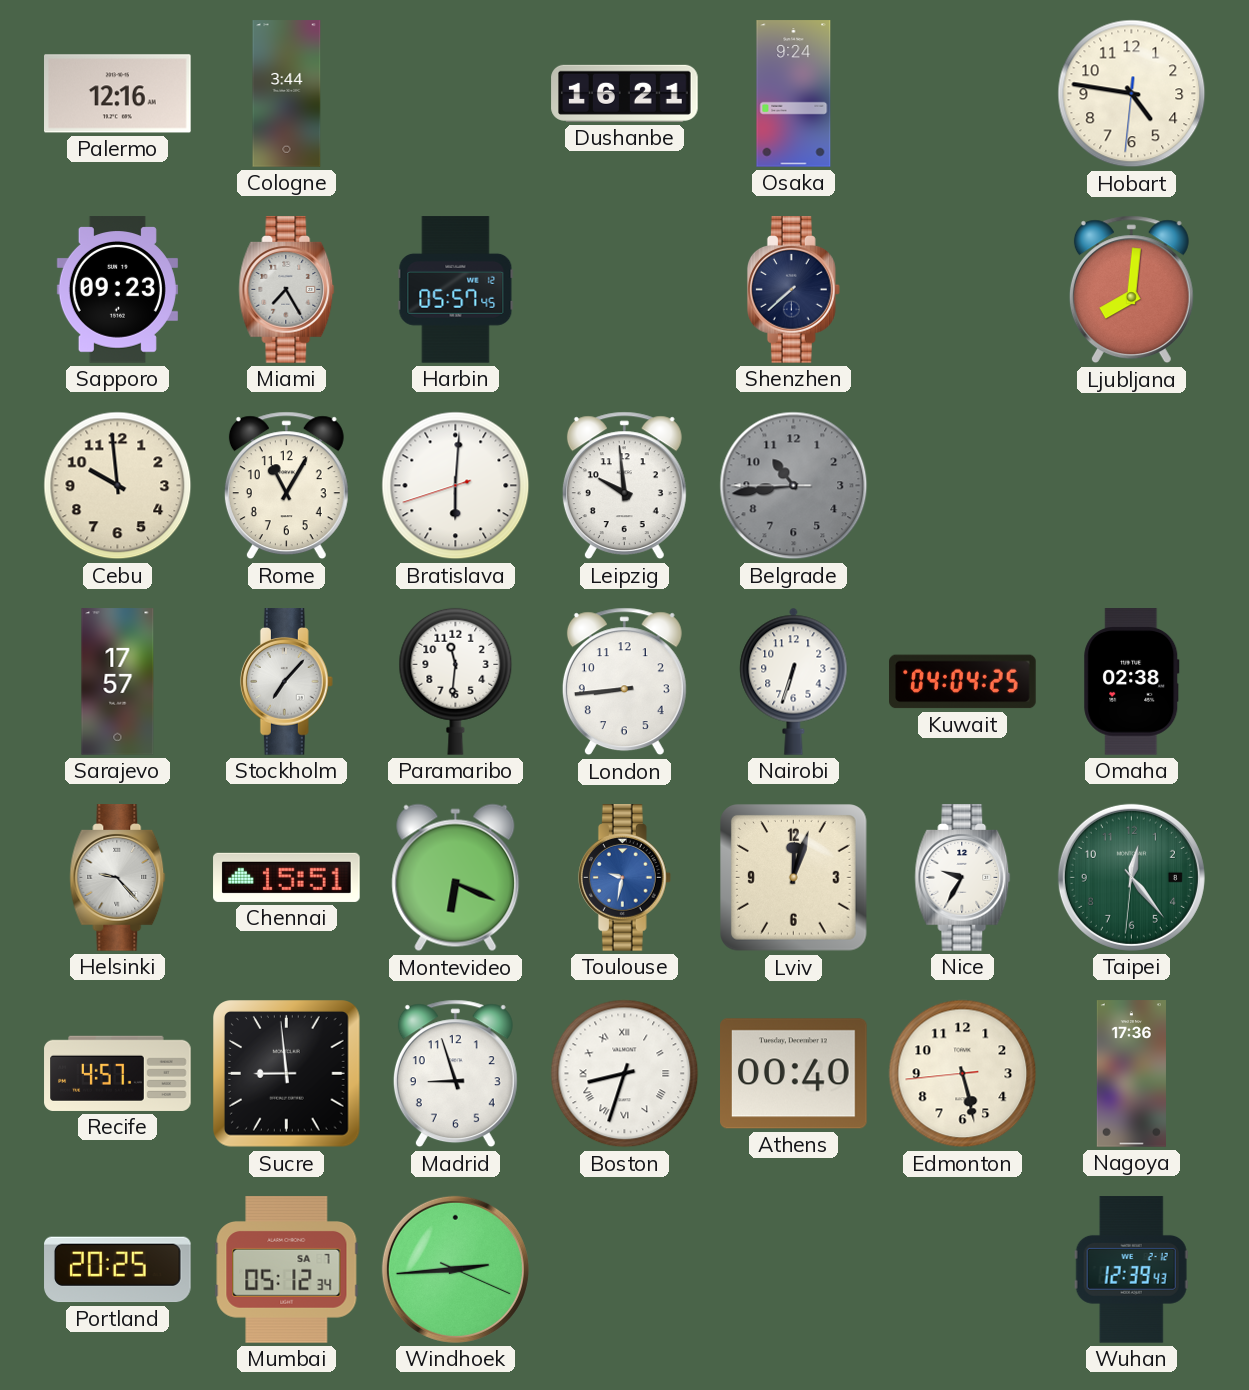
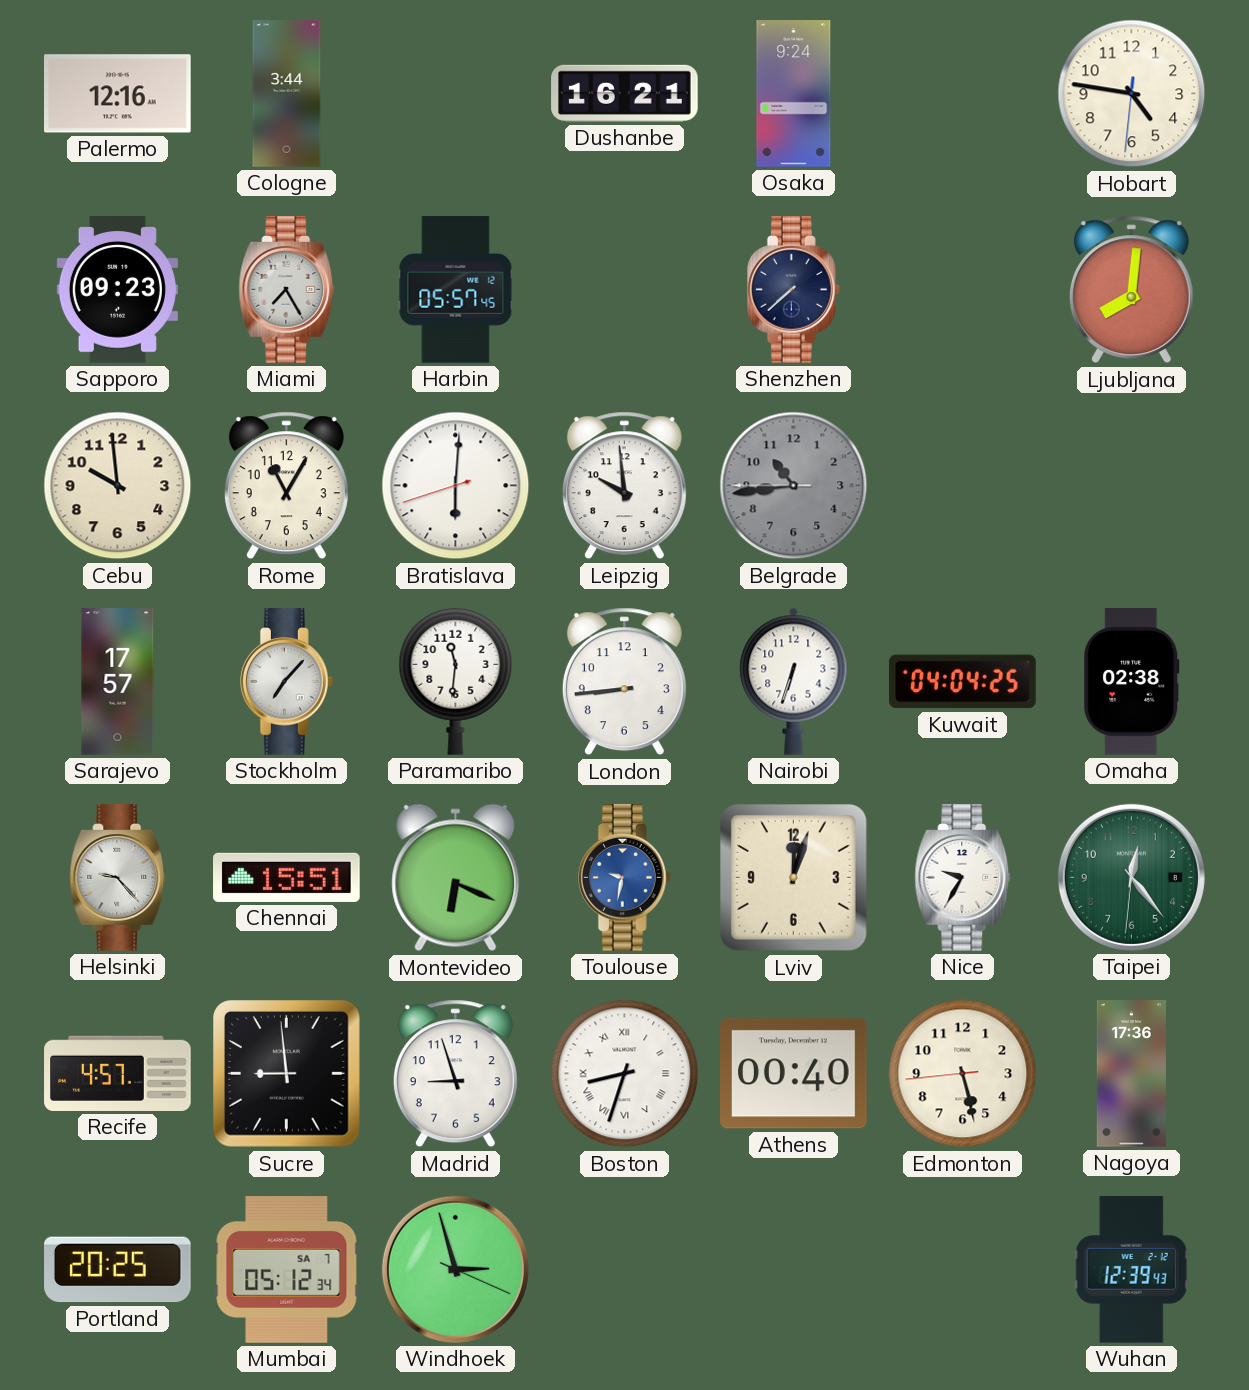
Windhoek: 2:44 -> 2:57
